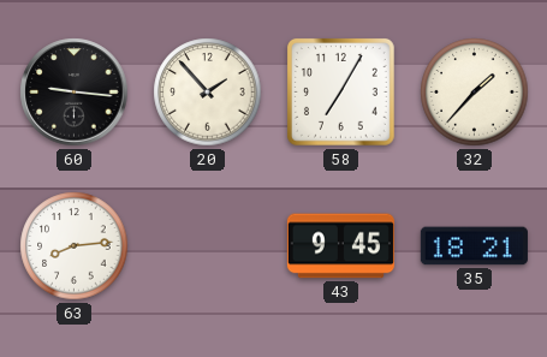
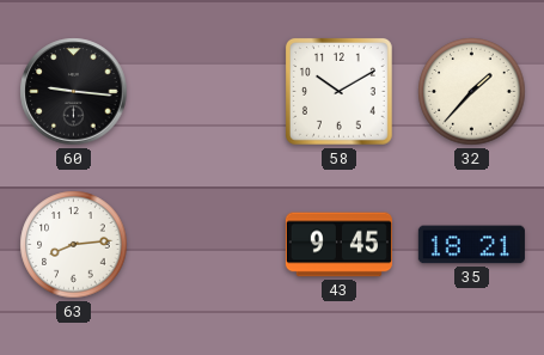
20: 1:53 -> none
58: 7:05 -> 10:10
